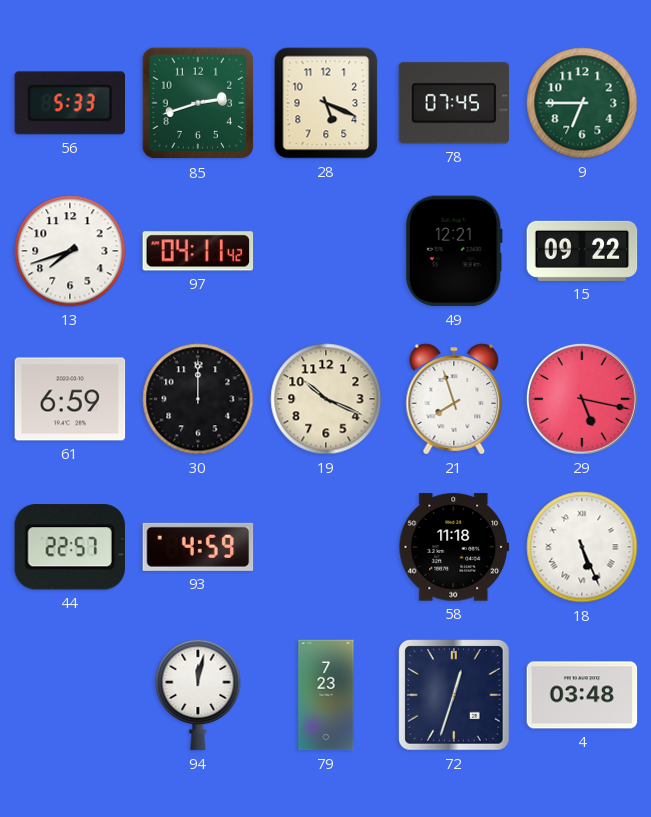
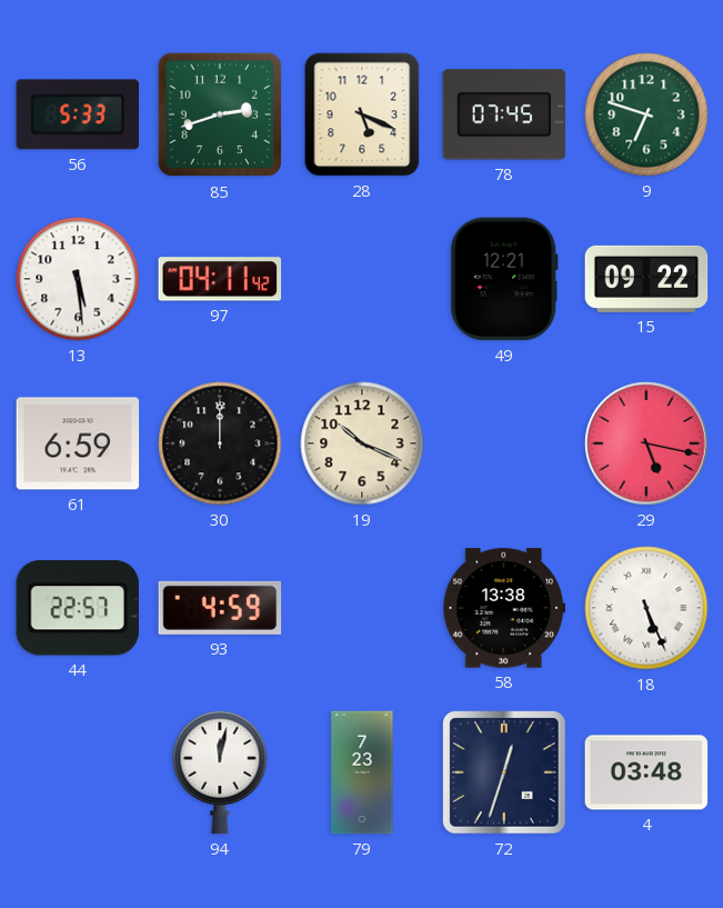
9: 6:45 -> 6:48
13: 7:42 -> 5:29
21: 7:57 -> none
58: 11:18 -> 13:38
